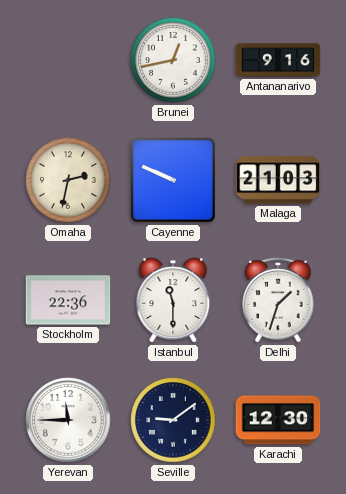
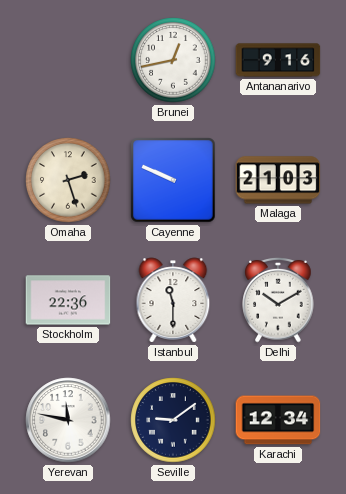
Omaha: 2:32 -> 2:27
Delhi: 1:33 -> 10:10
Yerevan: 11:45 -> 11:47
Karachi: 12:30 -> 12:34
